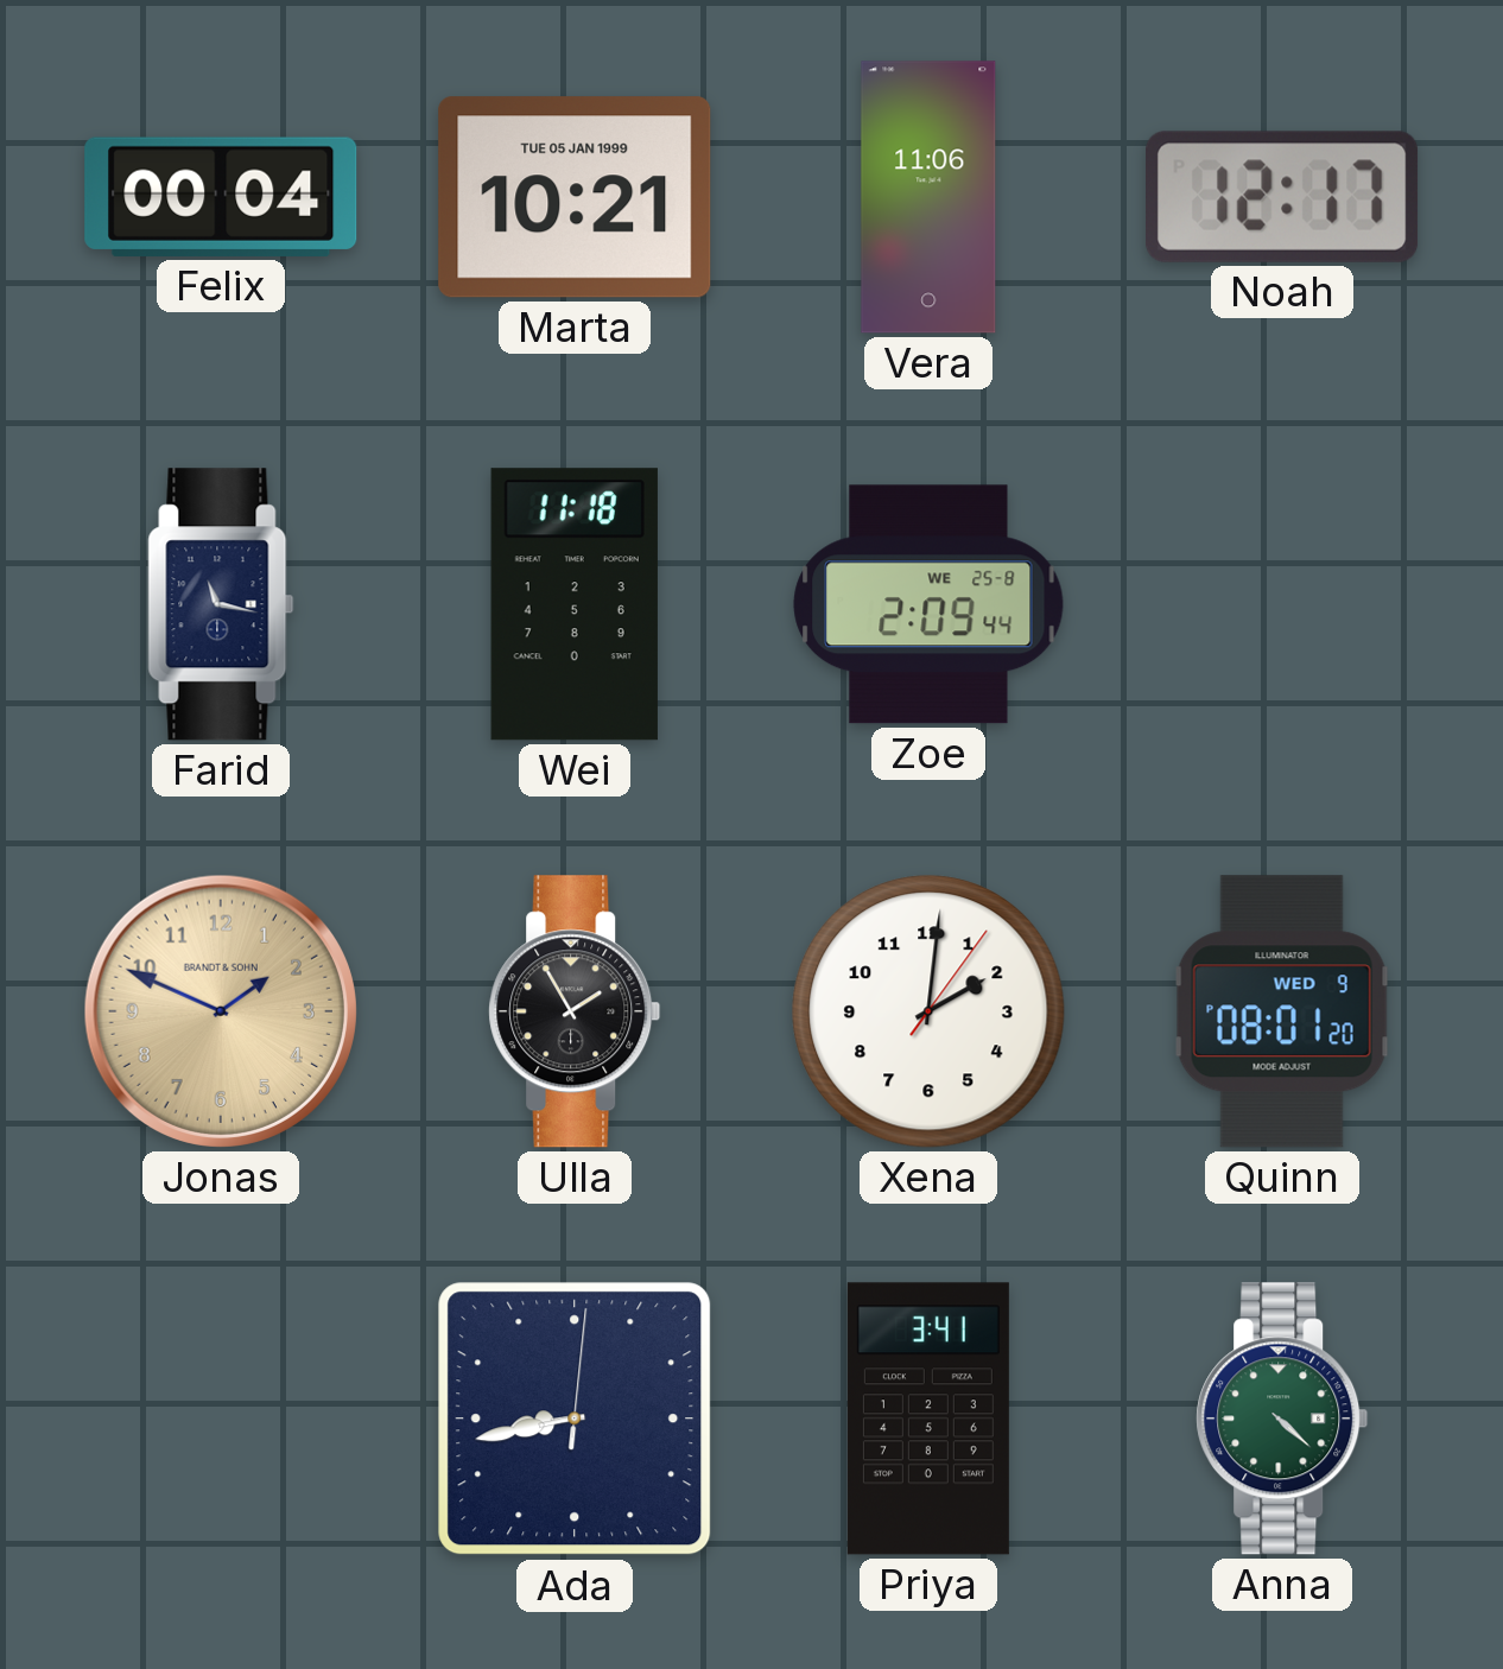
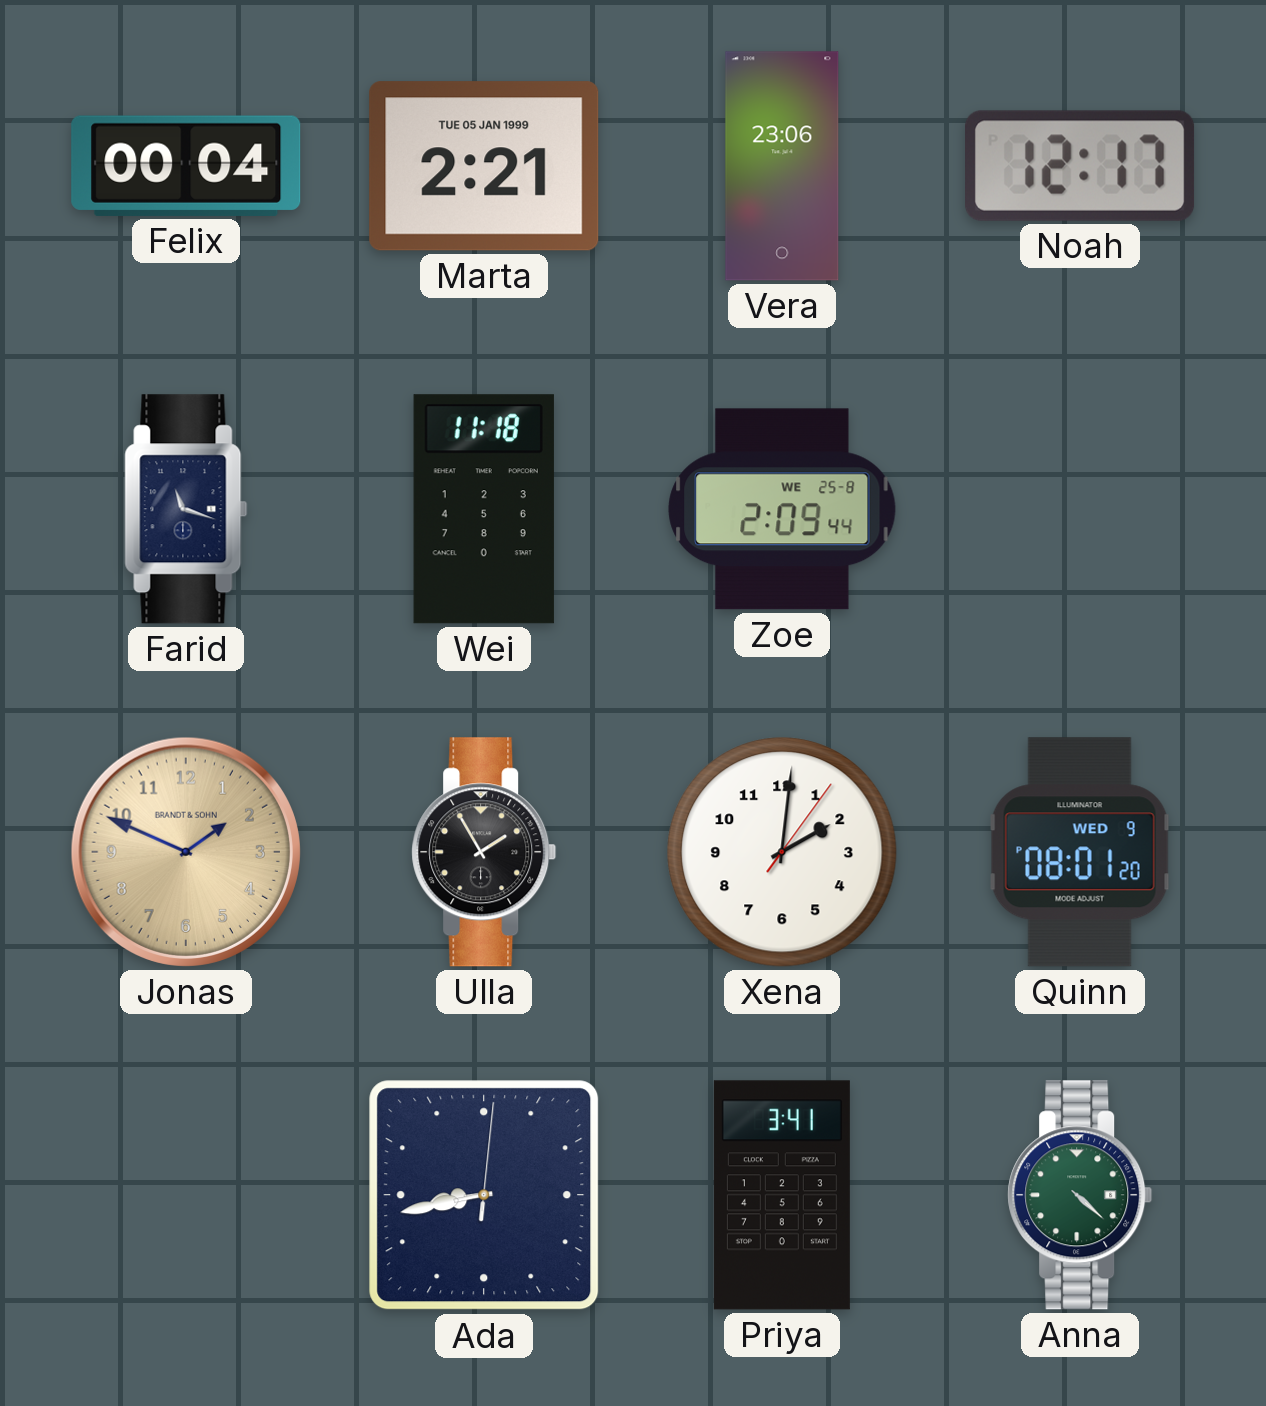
Marta: 10:21 -> 2:21
Vera: 11:06 -> 23:06
Farid: 11:17 -> 11:18
